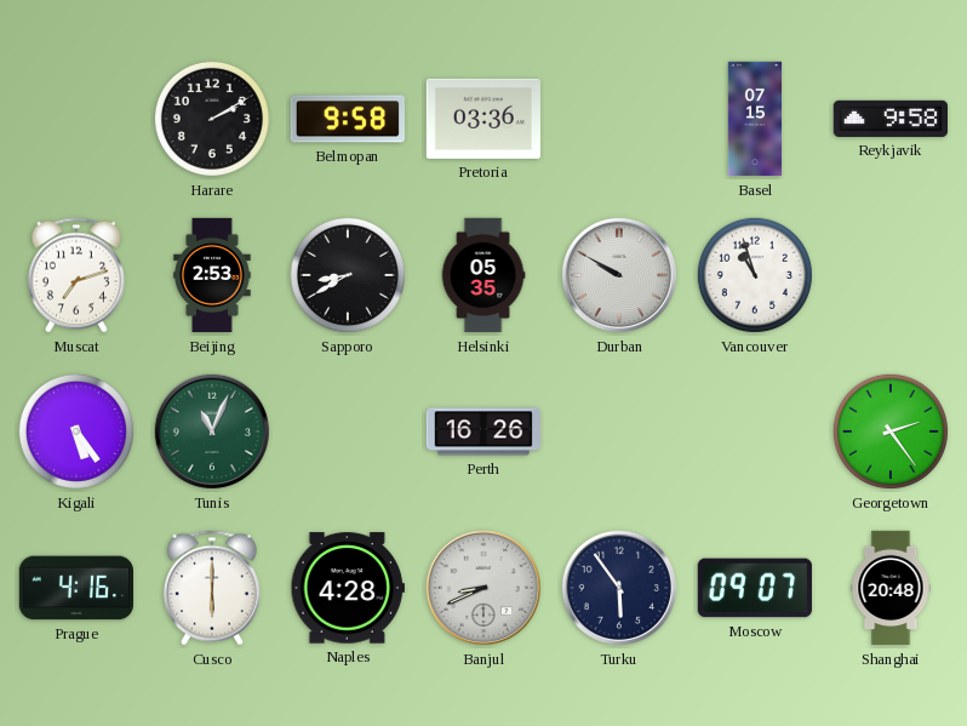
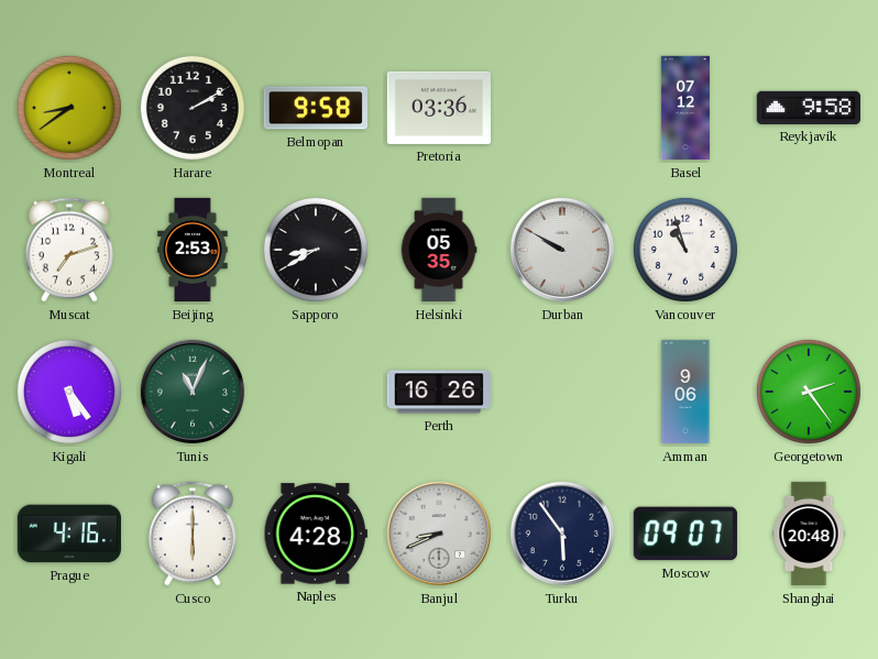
Montreal: none -> 8:39
Basel: 07:15 -> 07:12
Amman: none -> 9:06
